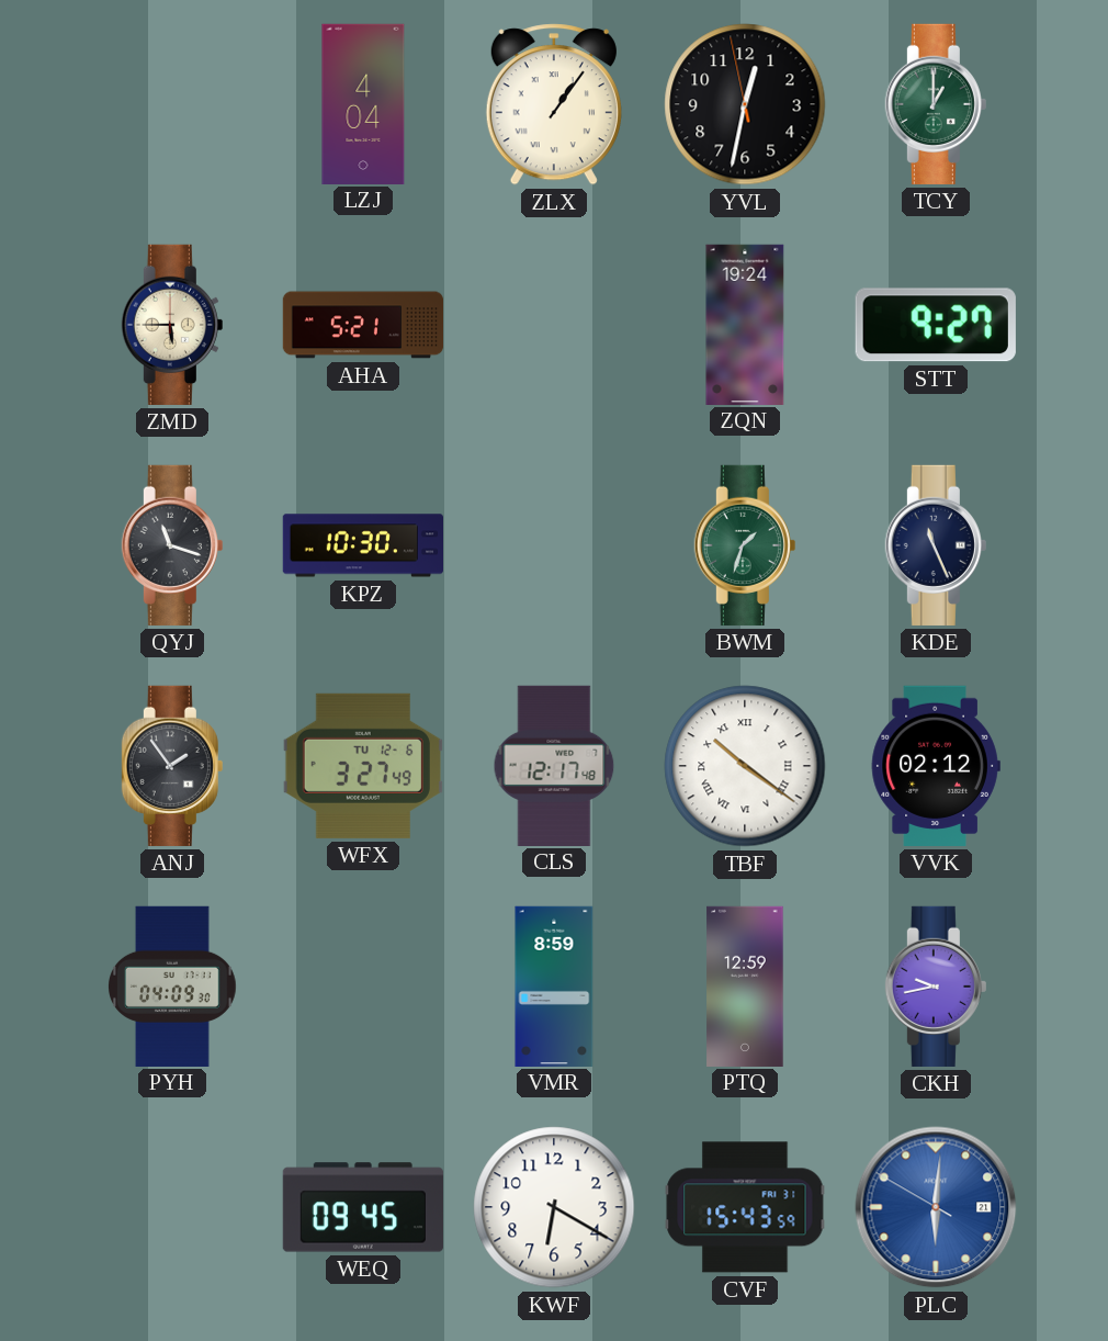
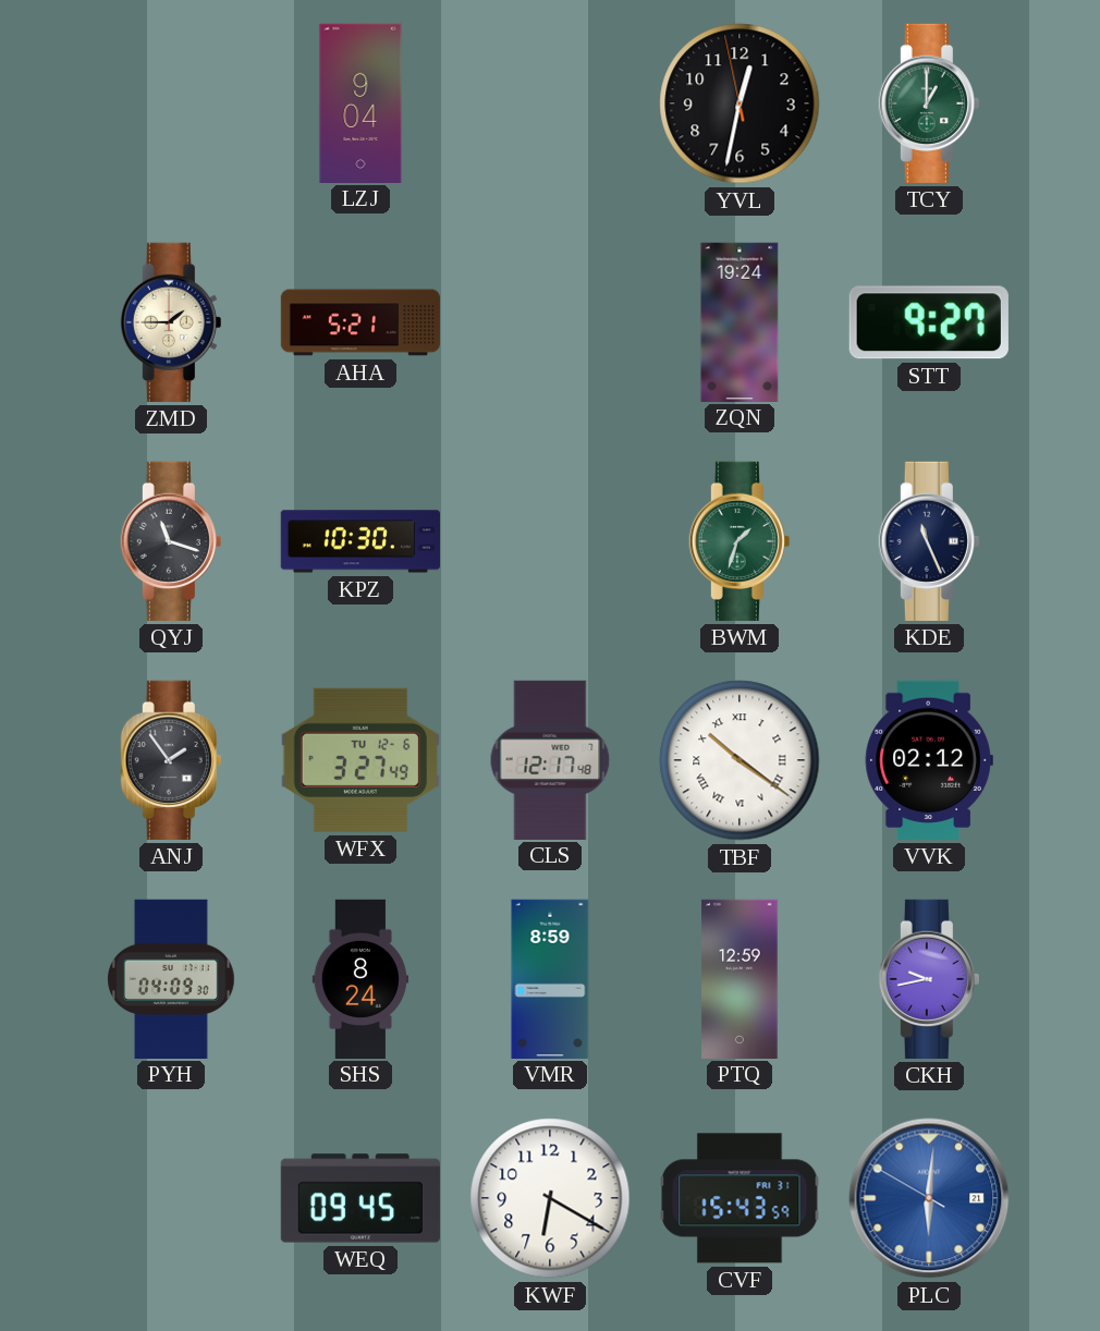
LZJ: 4:04 -> 9:04
ZLX: 1:06 -> none
ZMD: 5:45 -> 1:45
SHS: none -> 8:24
